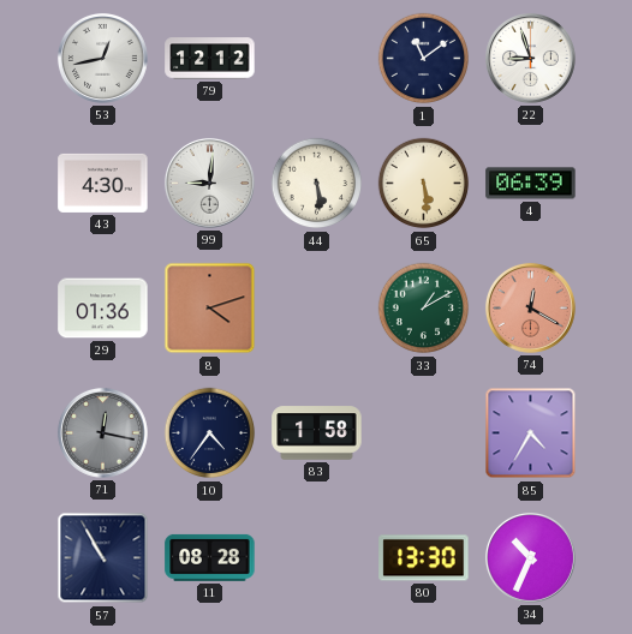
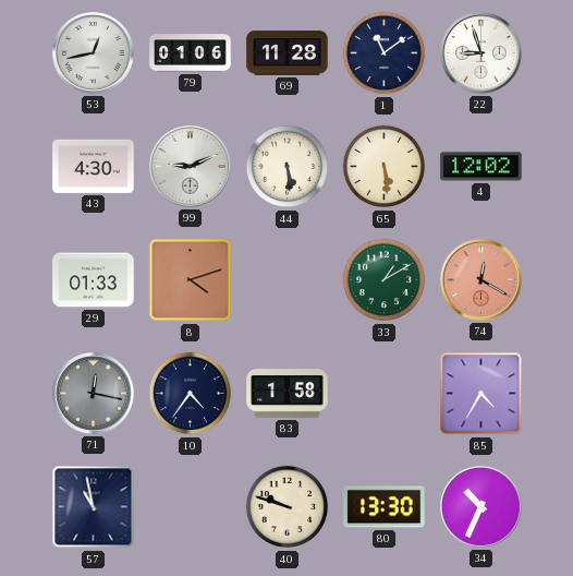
79: 12:12 -> 01:06
69: none -> 11:28
99: 9:01 -> 9:11
4: 06:39 -> 12:02
29: 01:36 -> 01:33
57: 10:55 -> 10:58
11: 08:28 -> none
40: none -> 9:48
